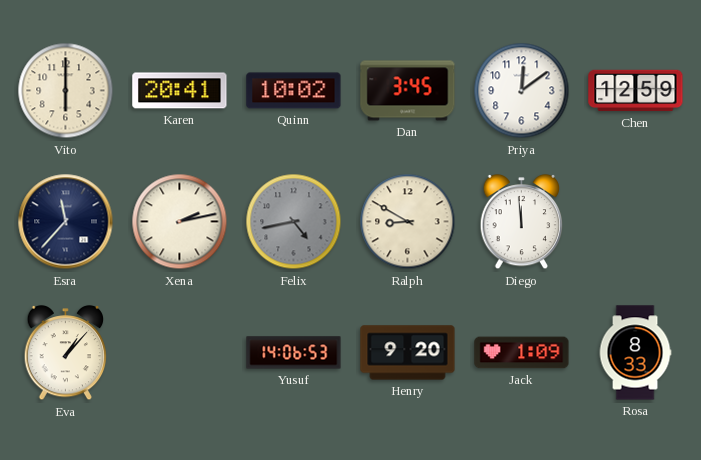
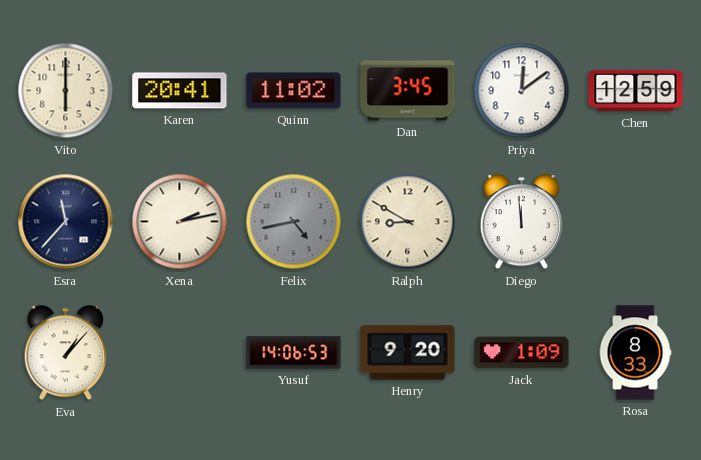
Quinn: 10:02 -> 11:02
